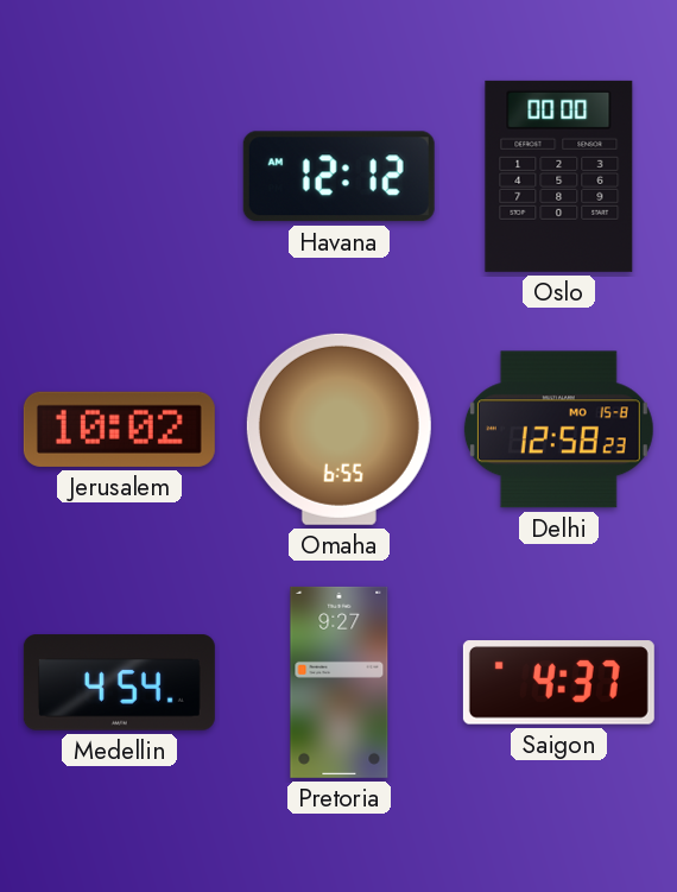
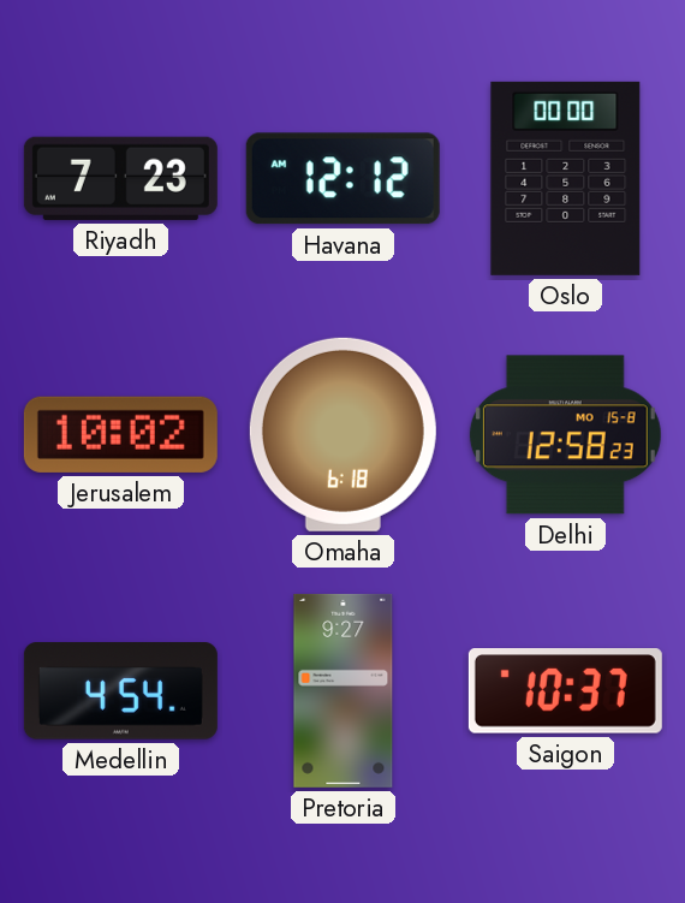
Riyadh: none -> 7:23
Omaha: 6:55 -> 6:18
Saigon: 4:37 -> 10:37
